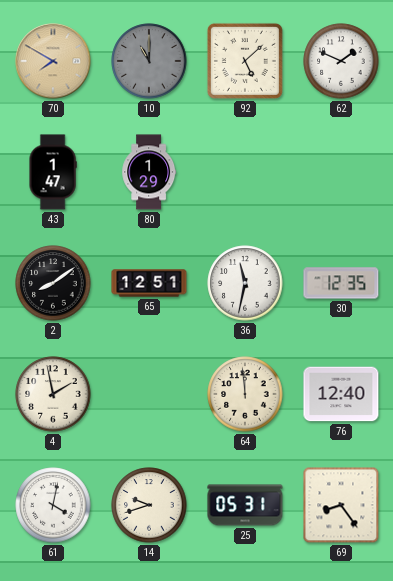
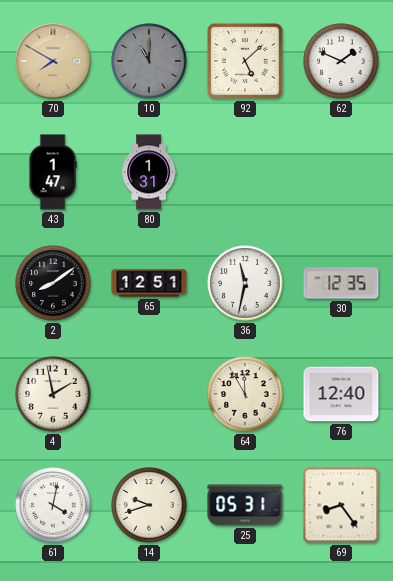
80: 1:29 -> 1:31
64: 11:59 -> 11:55
